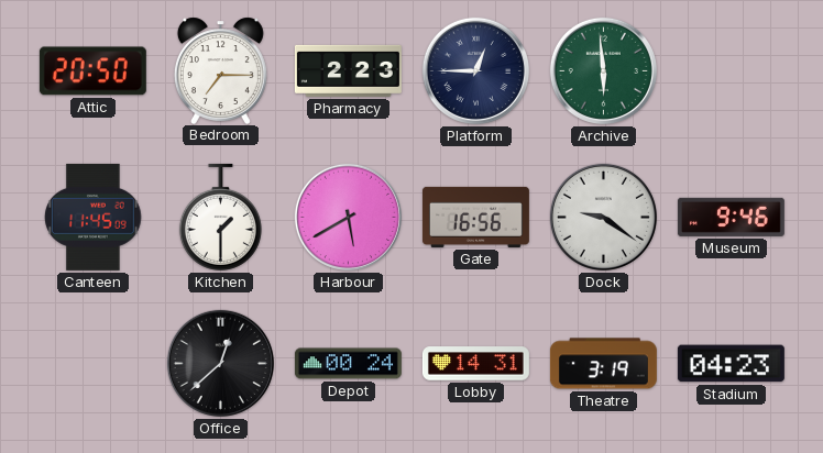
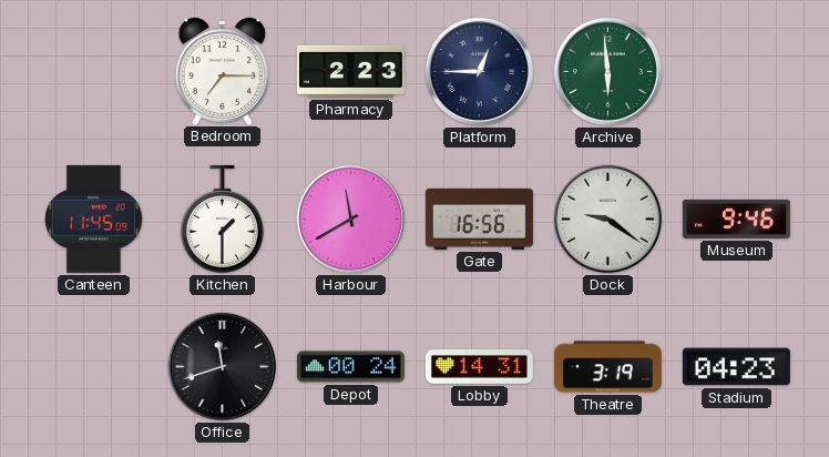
Attic: 20:50 -> none
Harbour: 5:40 -> 11:40
Office: 12:38 -> 11:42
